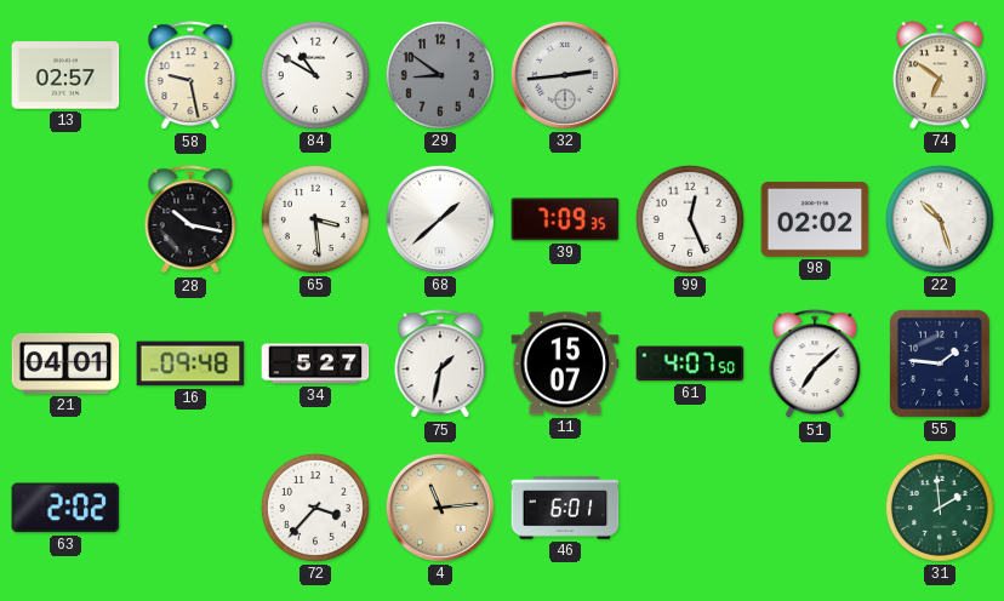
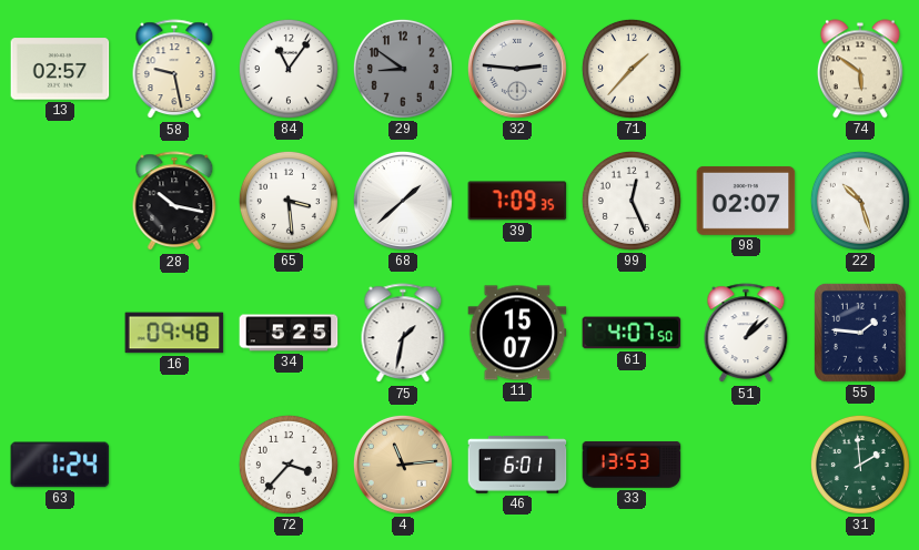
84: 10:50 -> 11:06
32: 2:44 -> 2:46
71: none -> 1:37
74: 6:51 -> 5:51
98: 02:02 -> 02:07
21: 04:01 -> none
34: 5:27 -> 5:25
51: 7:08 -> 1:08
63: 2:02 -> 1:24
33: none -> 13:53
